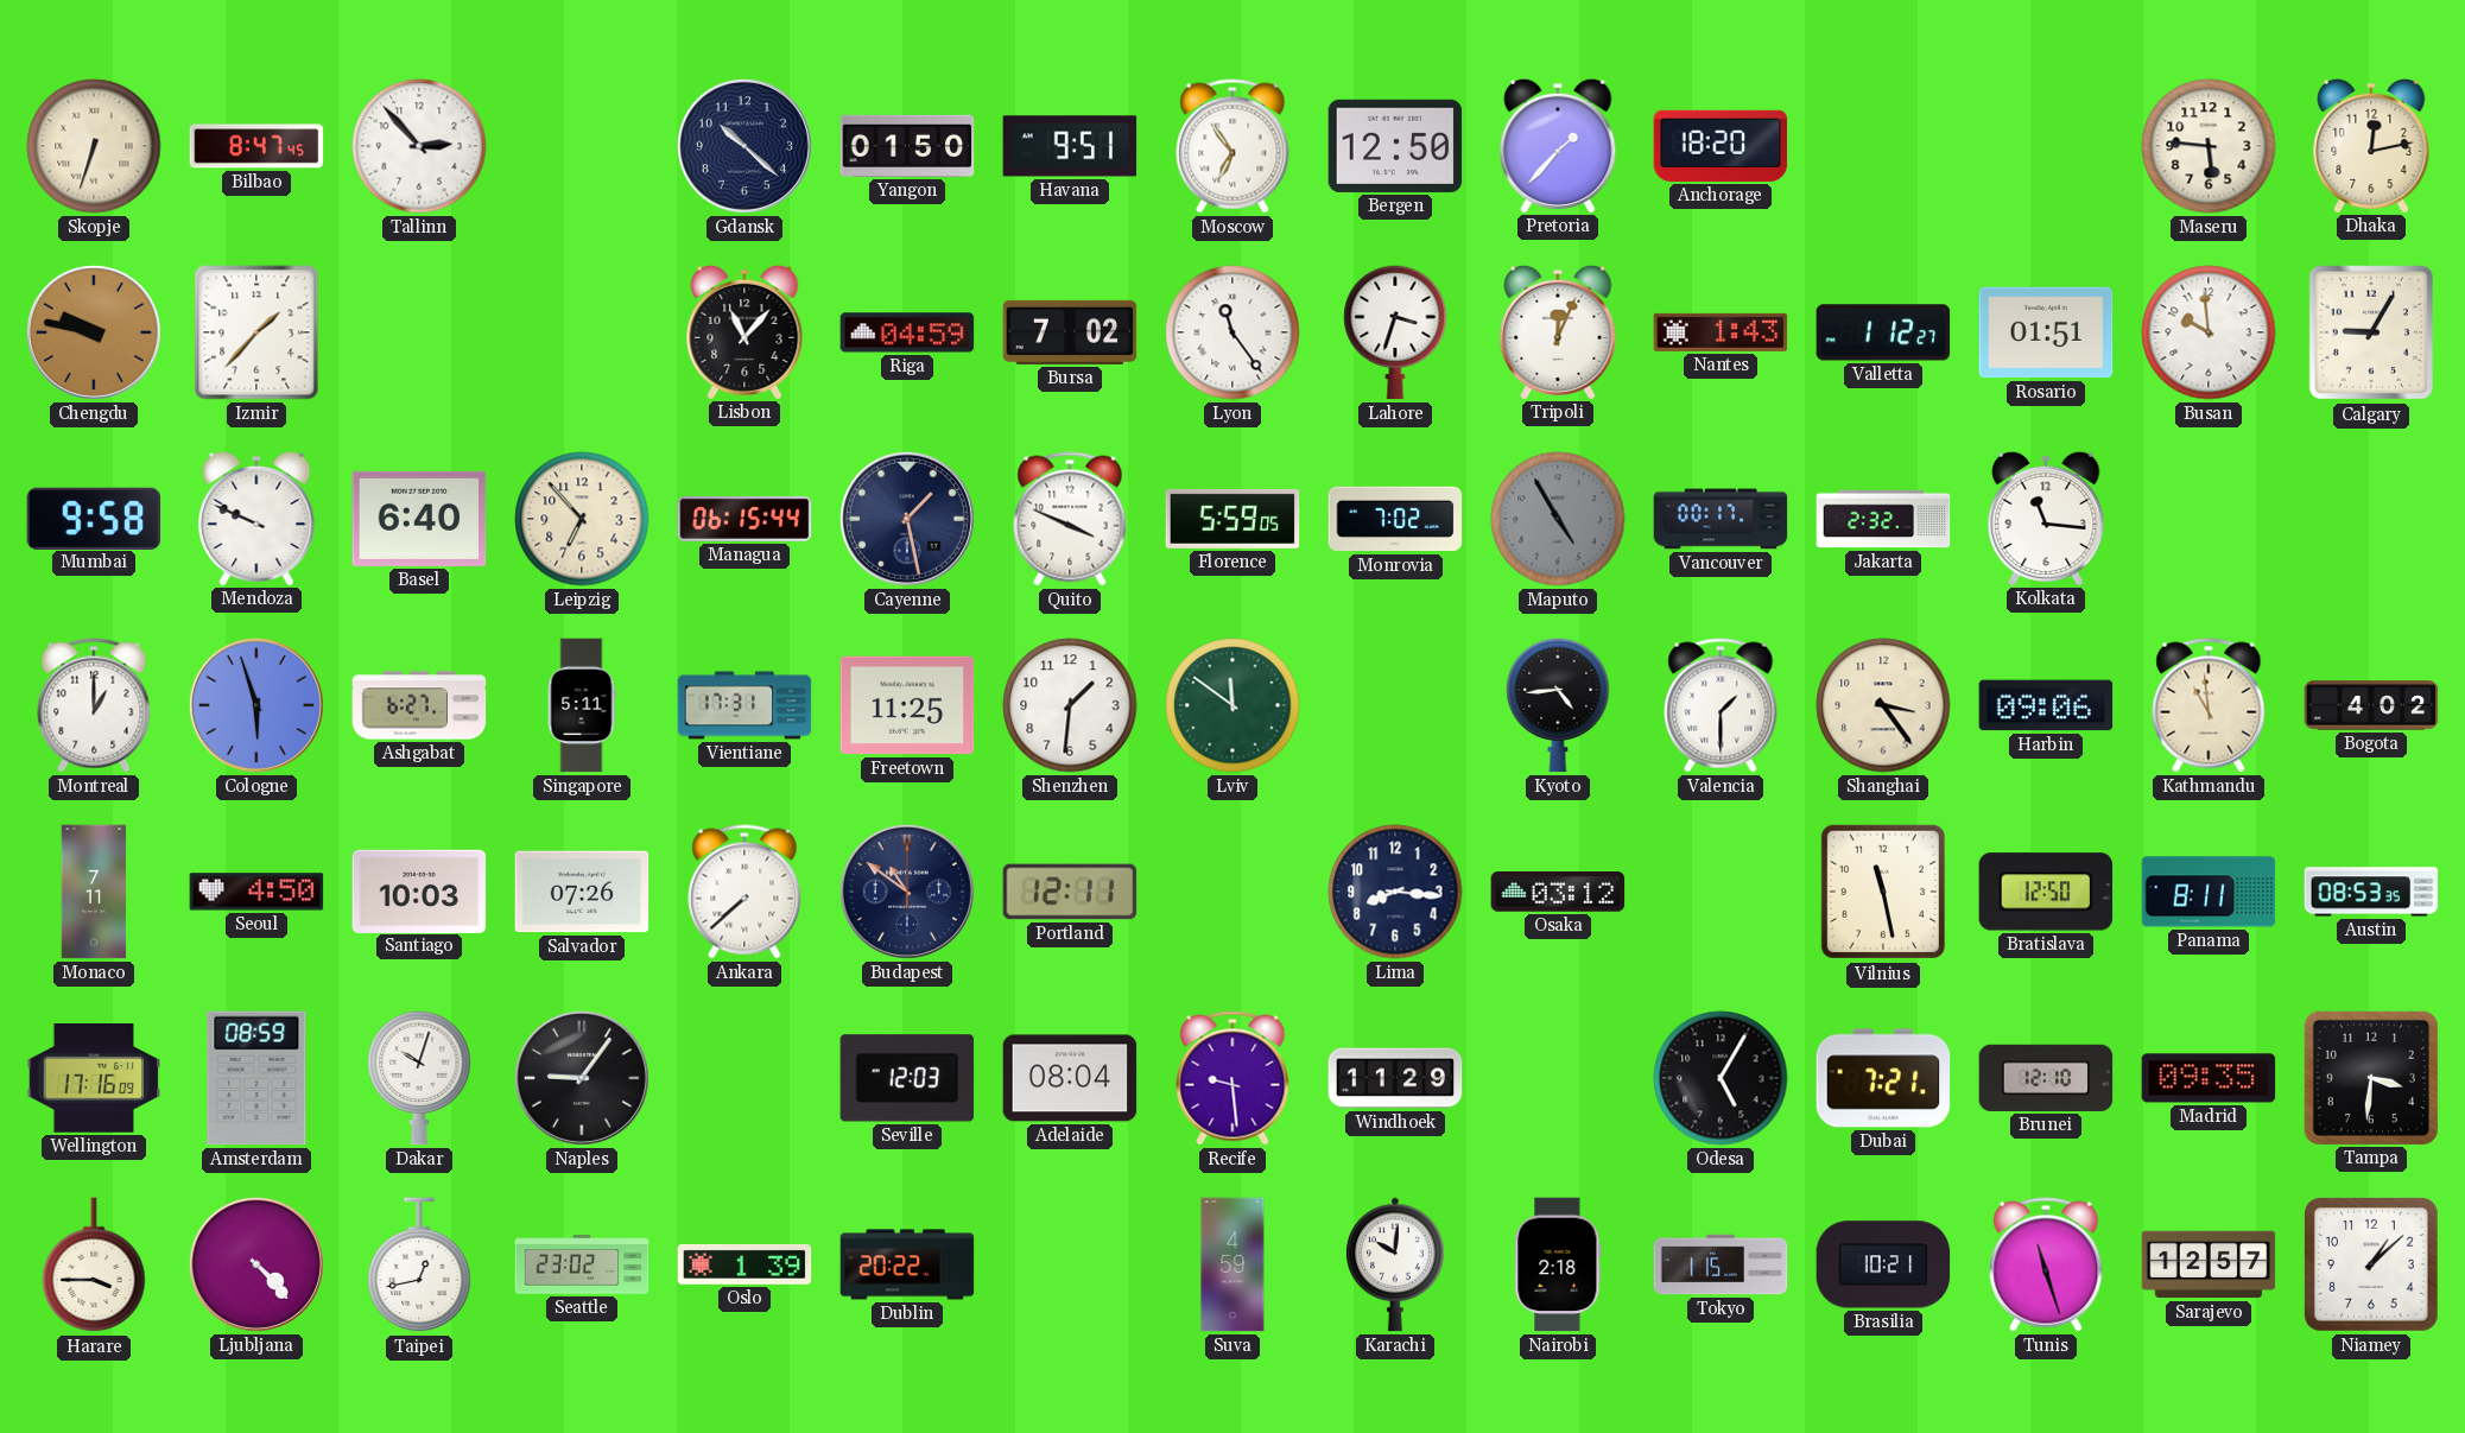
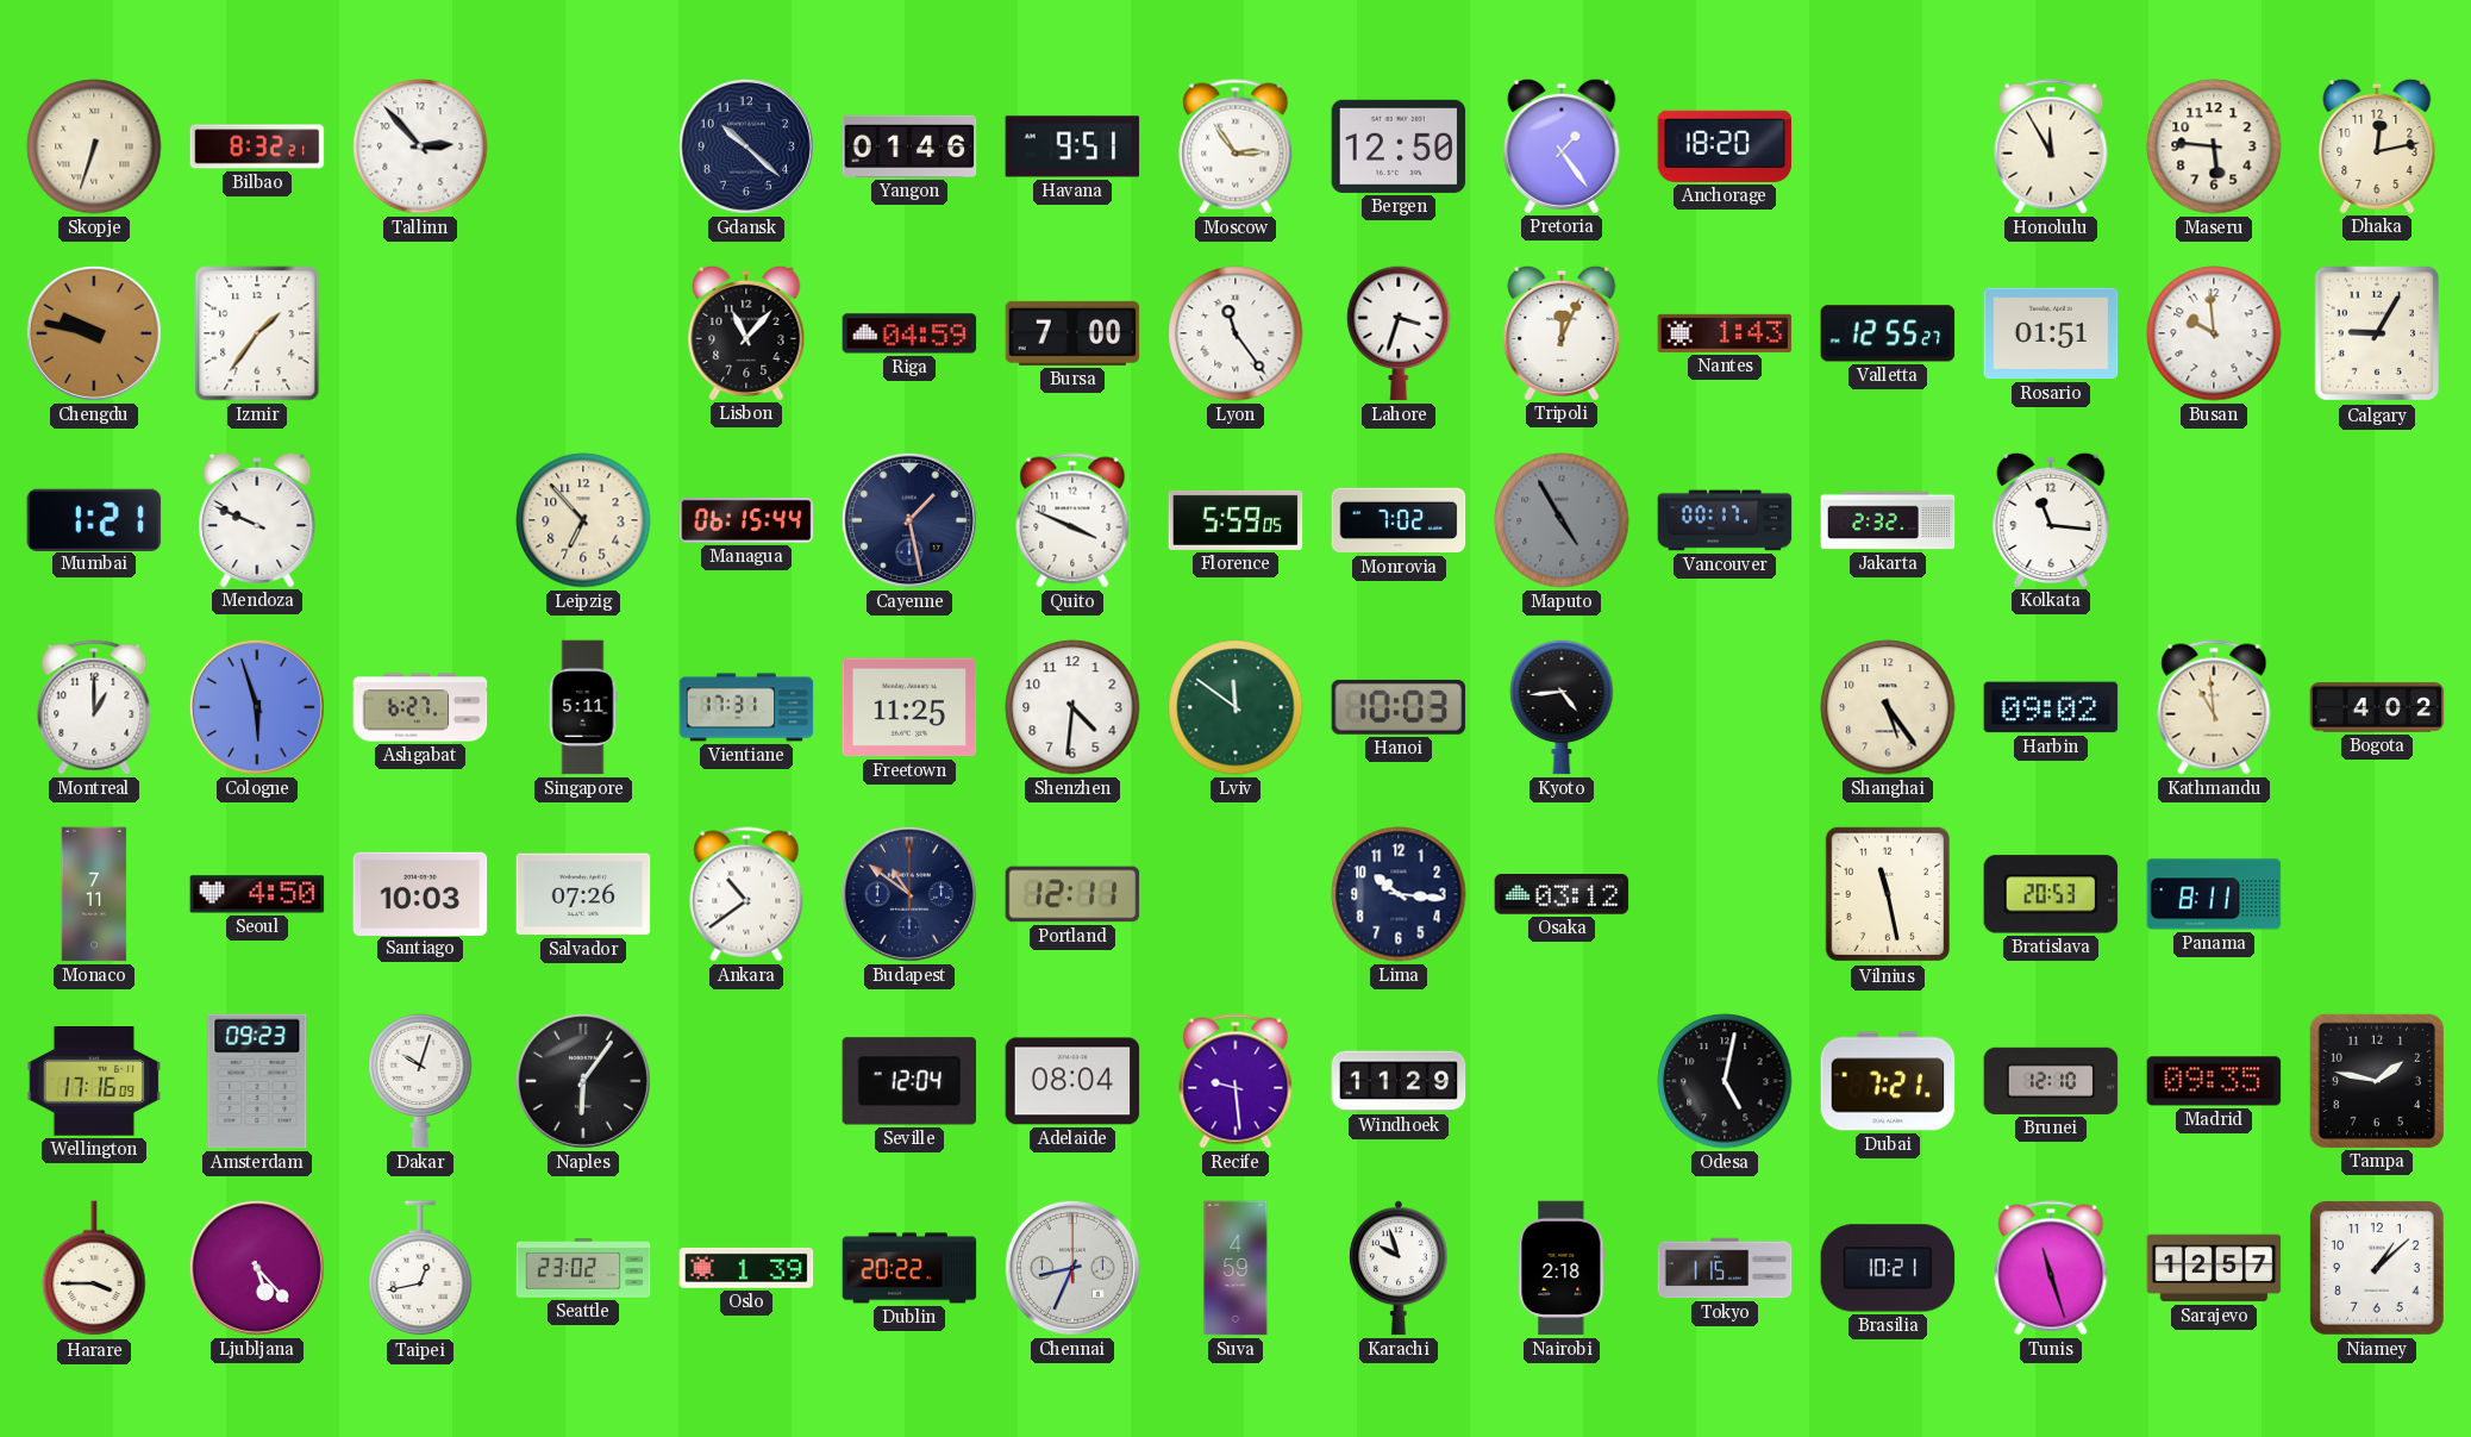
Bilbao: 8:47 -> 8:32
Yangon: 01:50 -> 01:46
Moscow: 6:54 -> 2:54
Pretoria: 1:37 -> 1:24
Honolulu: none -> 11:55
Izmir: 1:37 -> 1:36
Bursa: 7:02 -> 7:00
Valletta: 1:12 -> 12:55
Mumbai: 9:58 -> 1:21
Basel: 6:40 -> none
Shenzhen: 1:31 -> 4:31
Hanoi: none -> 10:03
Valencia: 1:30 -> none
Shanghai: 3:24 -> 5:24
Harbin: 09:06 -> 09:02
Ankara: 7:38 -> 10:39
Lima: 8:16 -> 10:16
Bratislava: 12:50 -> 20:53
Austin: 08:53 -> none
Amsterdam: 08:59 -> 09:23
Naples: 9:06 -> 6:06
Seville: 12:03 -> 12:04
Odesa: 5:05 -> 5:02
Tampa: 3:31 -> 1:47
Ljubljana: 4:23 -> 5:23
Chennai: none -> 8:34
Karachi: 10:01 -> 9:57
